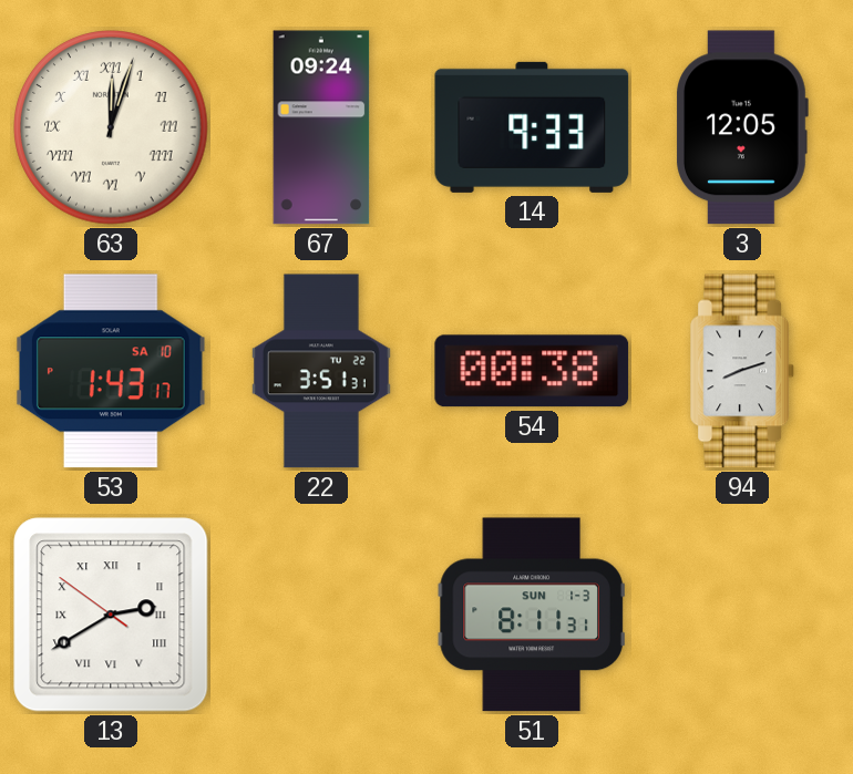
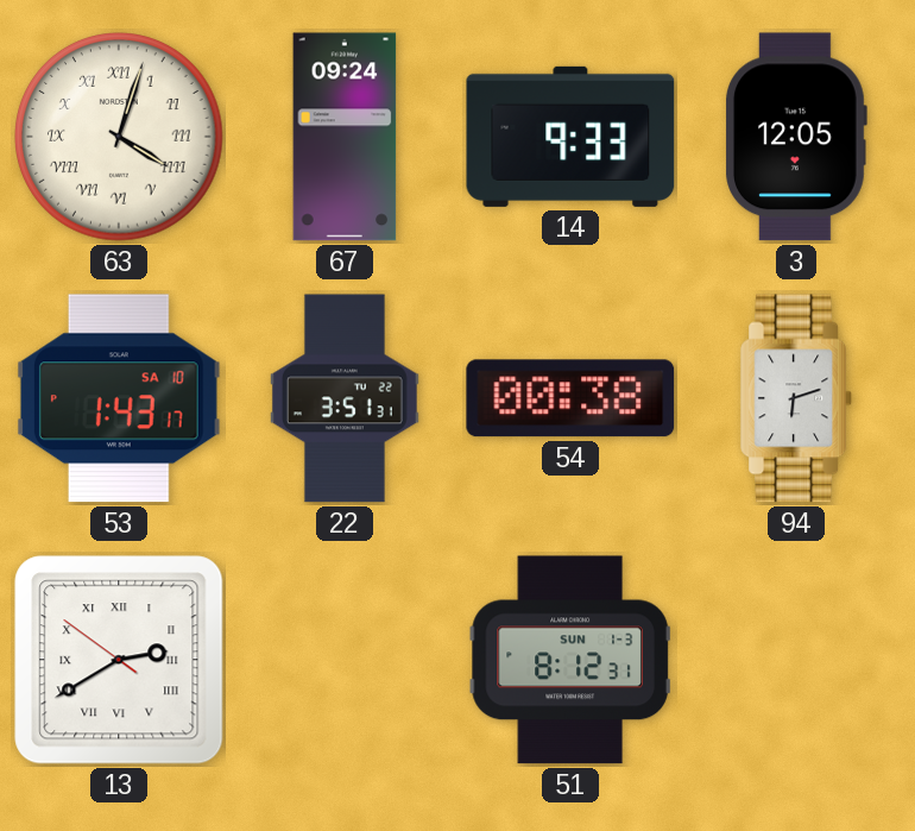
63: 12:03 -> 4:03
94: 8:12 -> 6:12
51: 8:11 -> 8:12
